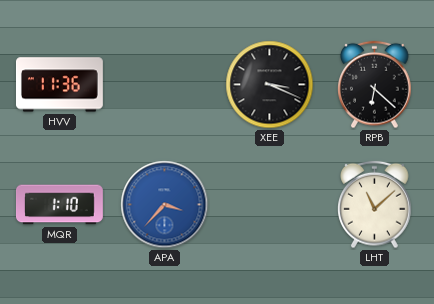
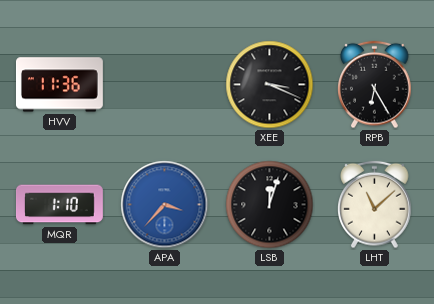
RPB: 6:22 -> 6:25
LSB: none -> 12:03
